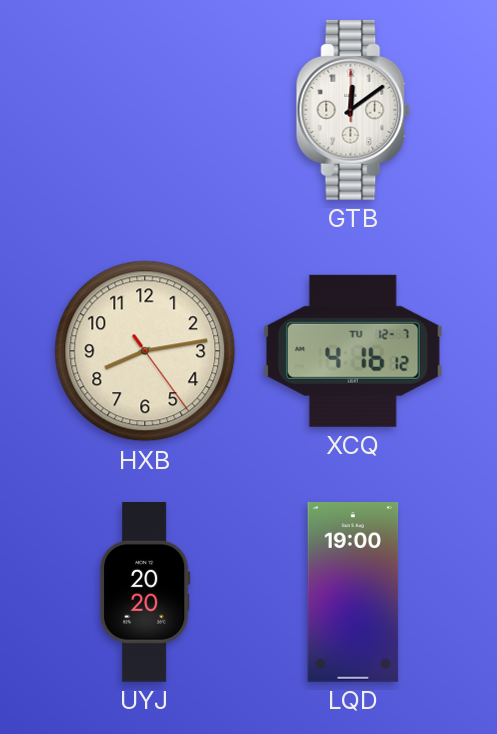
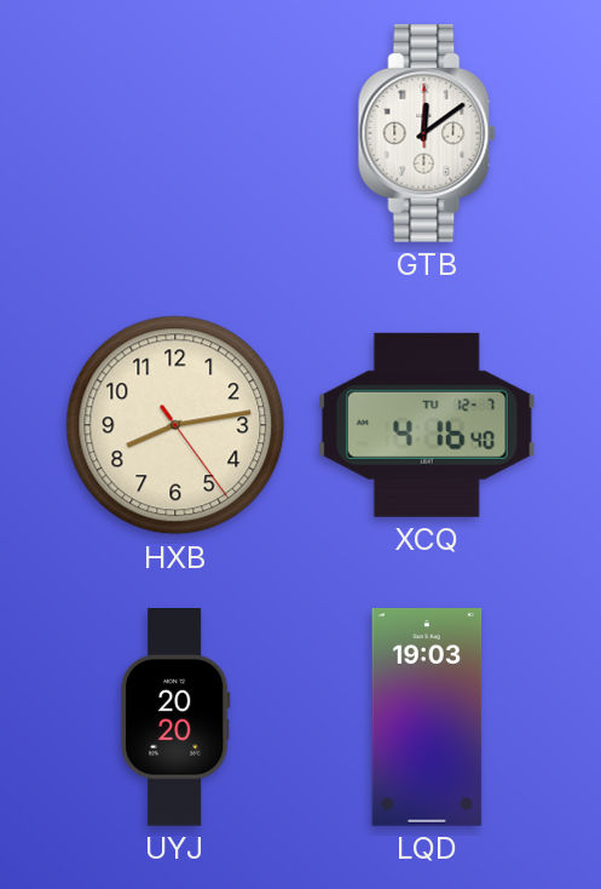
XCQ: 4:16:12 -> 4:16:40
LQD: 19:00 -> 19:03
